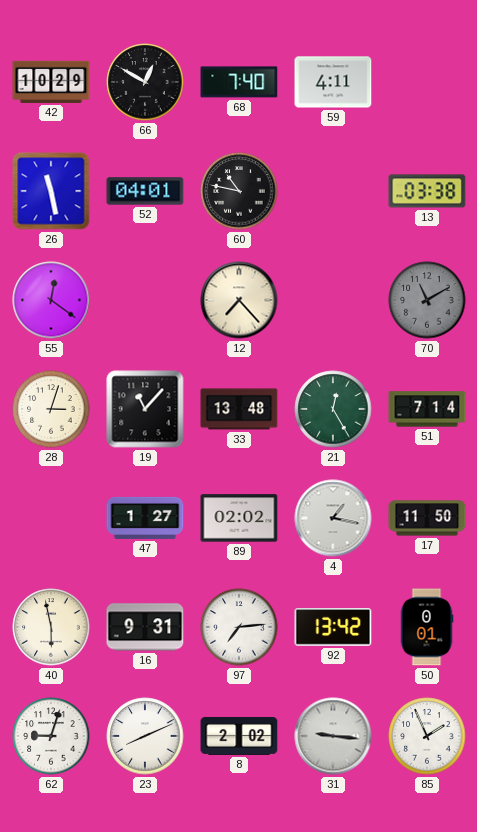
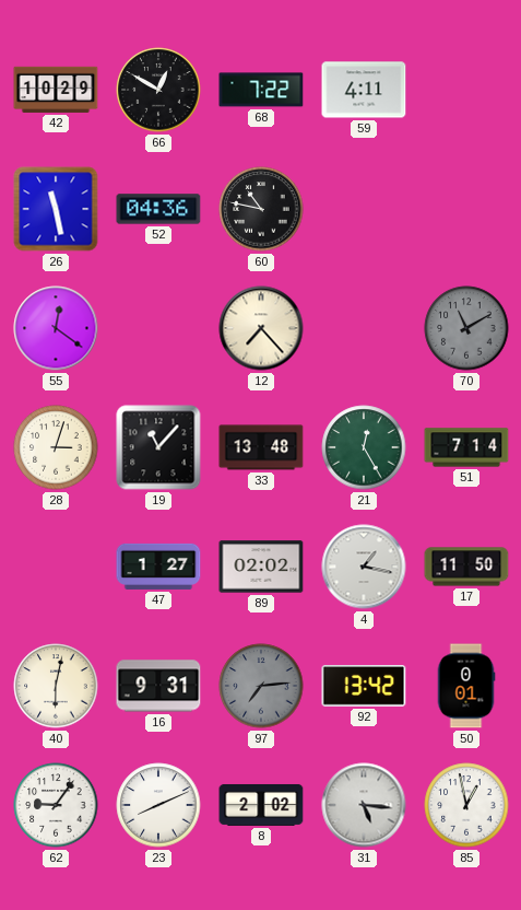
68: 7:40 -> 7:22
52: 04:01 -> 04:36
13: 03:38 -> none
40: 5:58 -> 6:02
97 dial: white -> grey
62: 9:03 -> 9:06
31: 9:16 -> 5:16
85: 1:56 -> 12:58
